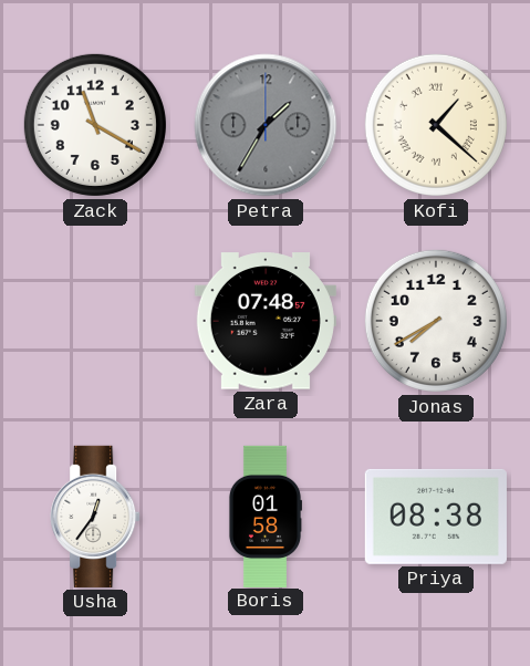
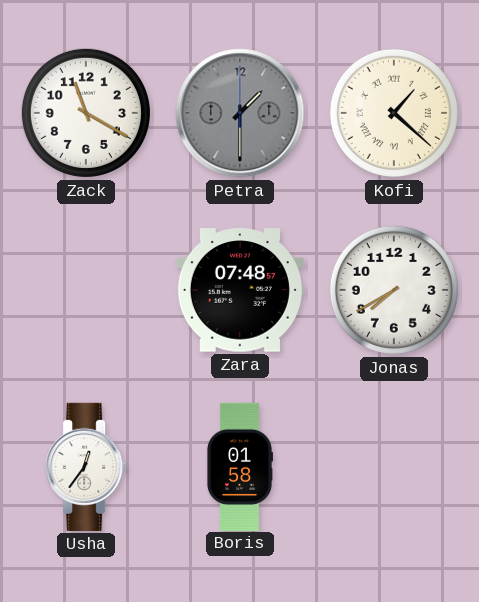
Petra: 1:35 -> 1:30
Priya: 08:38 -> none
